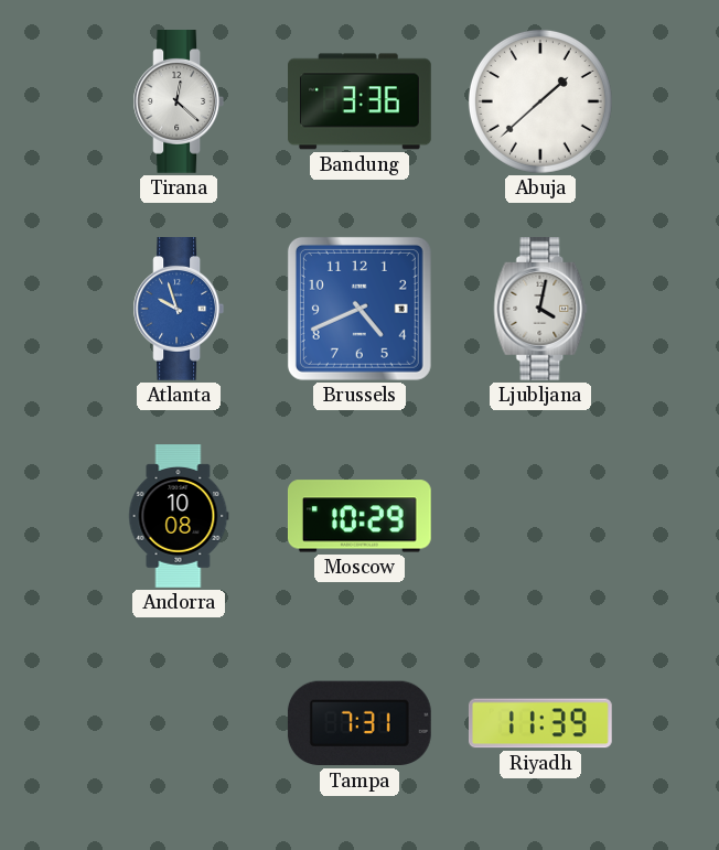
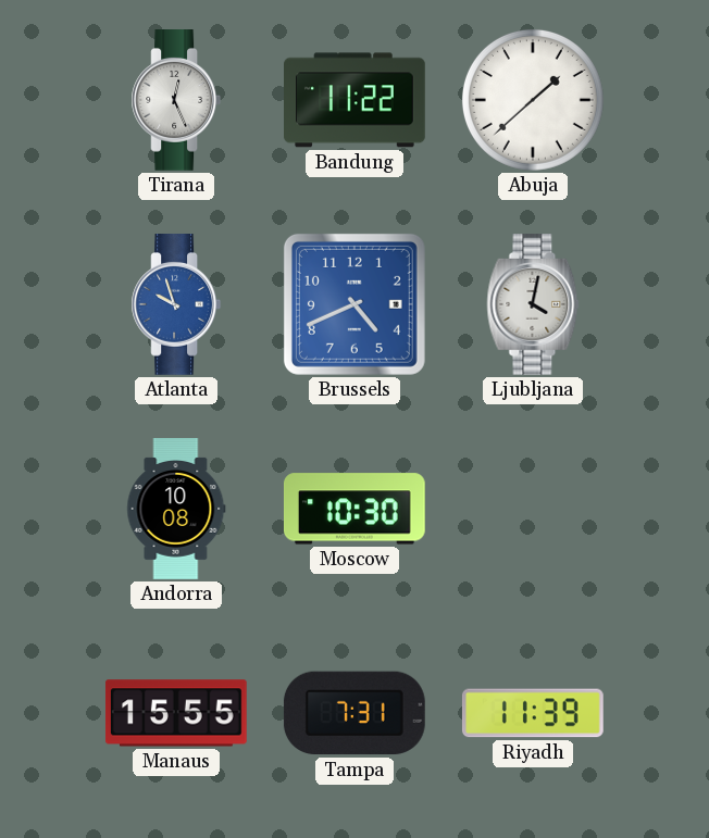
Tirana: 12:22 -> 12:26
Bandung: 3:36 -> 11:22
Moscow: 10:29 -> 10:30
Manaus: none -> 15:55
